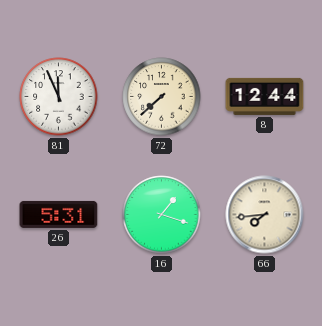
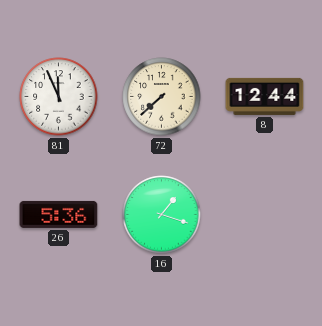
26: 5:31 -> 5:36
66: 7:44 -> none
